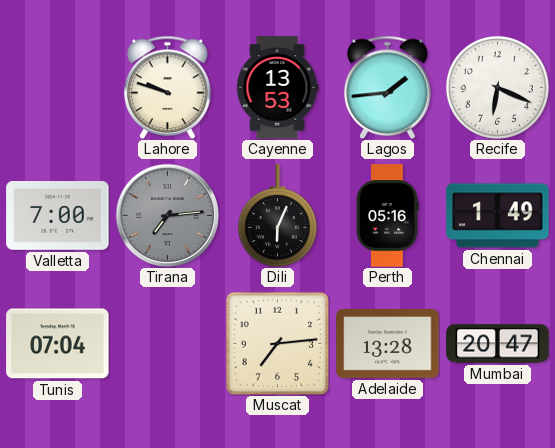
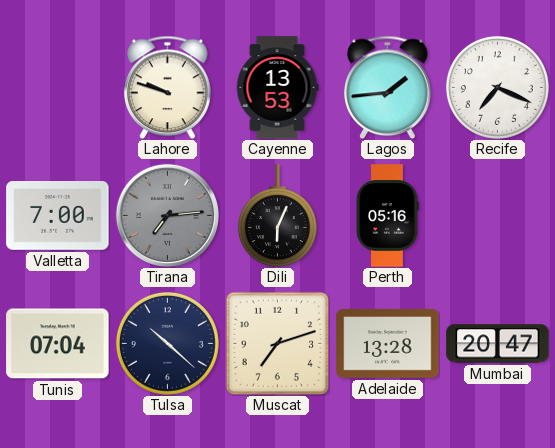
Recife: 6:19 -> 7:19
Chennai: 1:49 -> none
Tulsa: none -> 10:22
Muscat: 7:14 -> 7:12
